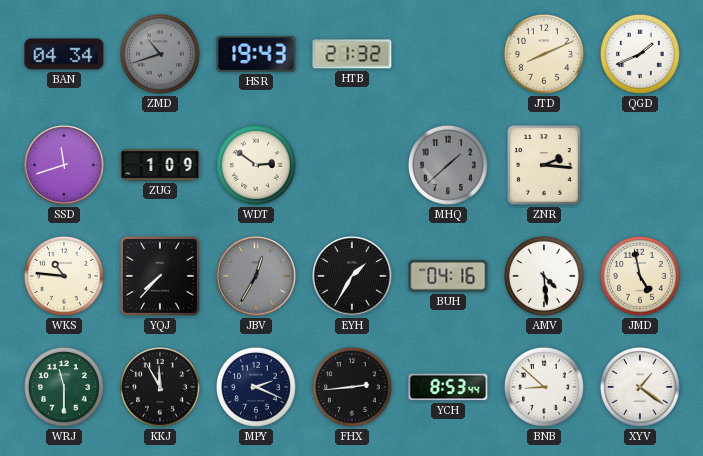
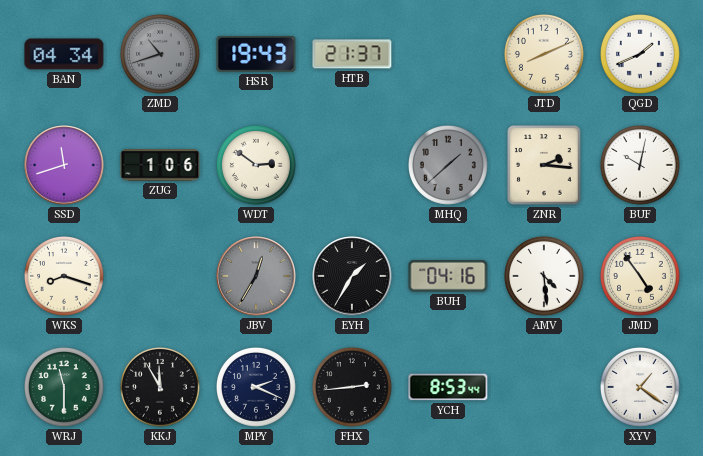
HTB: 21:32 -> 21:37
ZUG: 1:09 -> 1:06
BUF: none -> 10:02
WKS: 10:46 -> 8:18
YQJ: 7:37 -> none
JMD: 4:58 -> 4:54
BNB: 8:52 -> none
